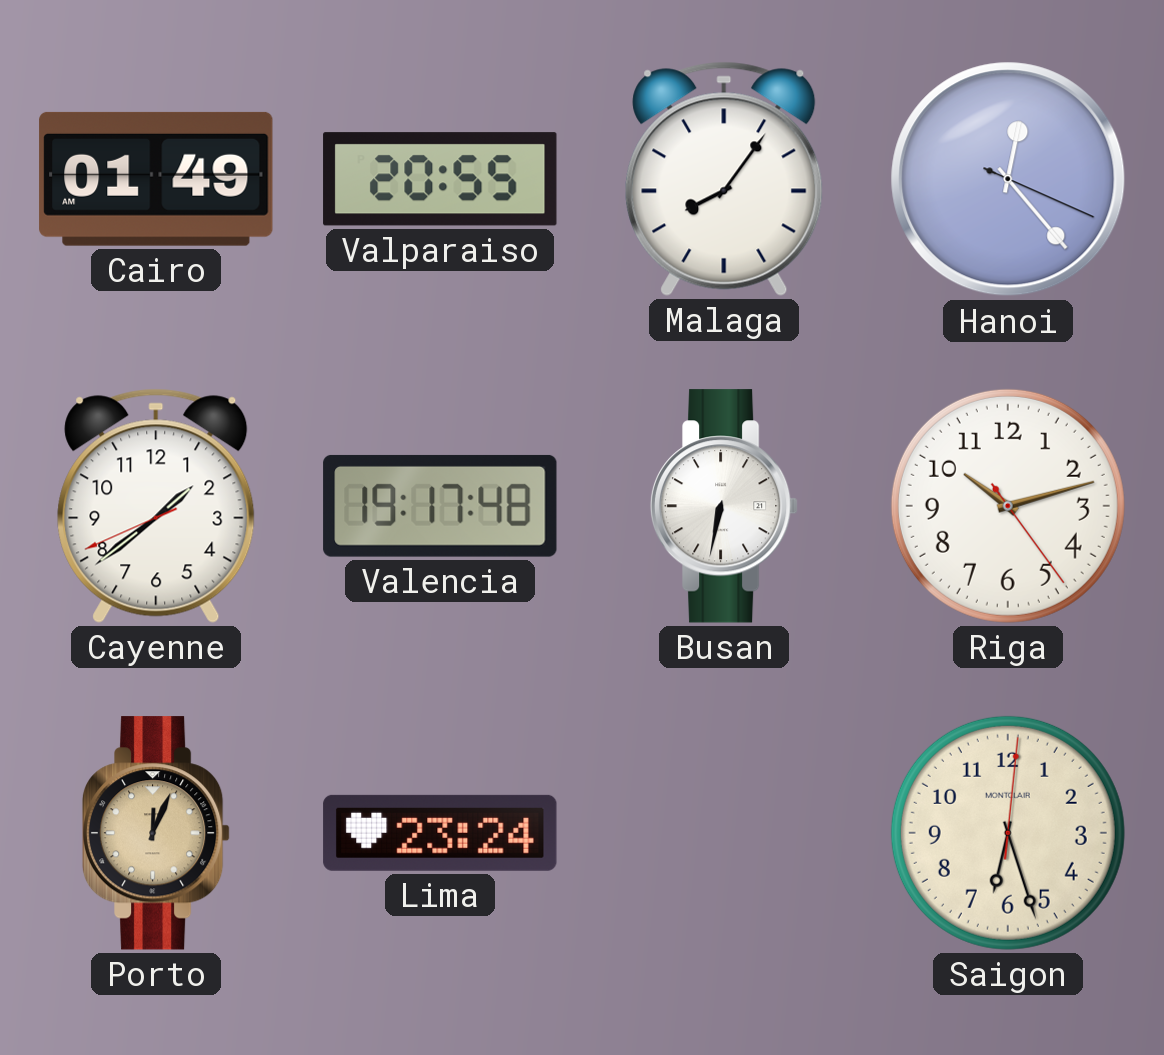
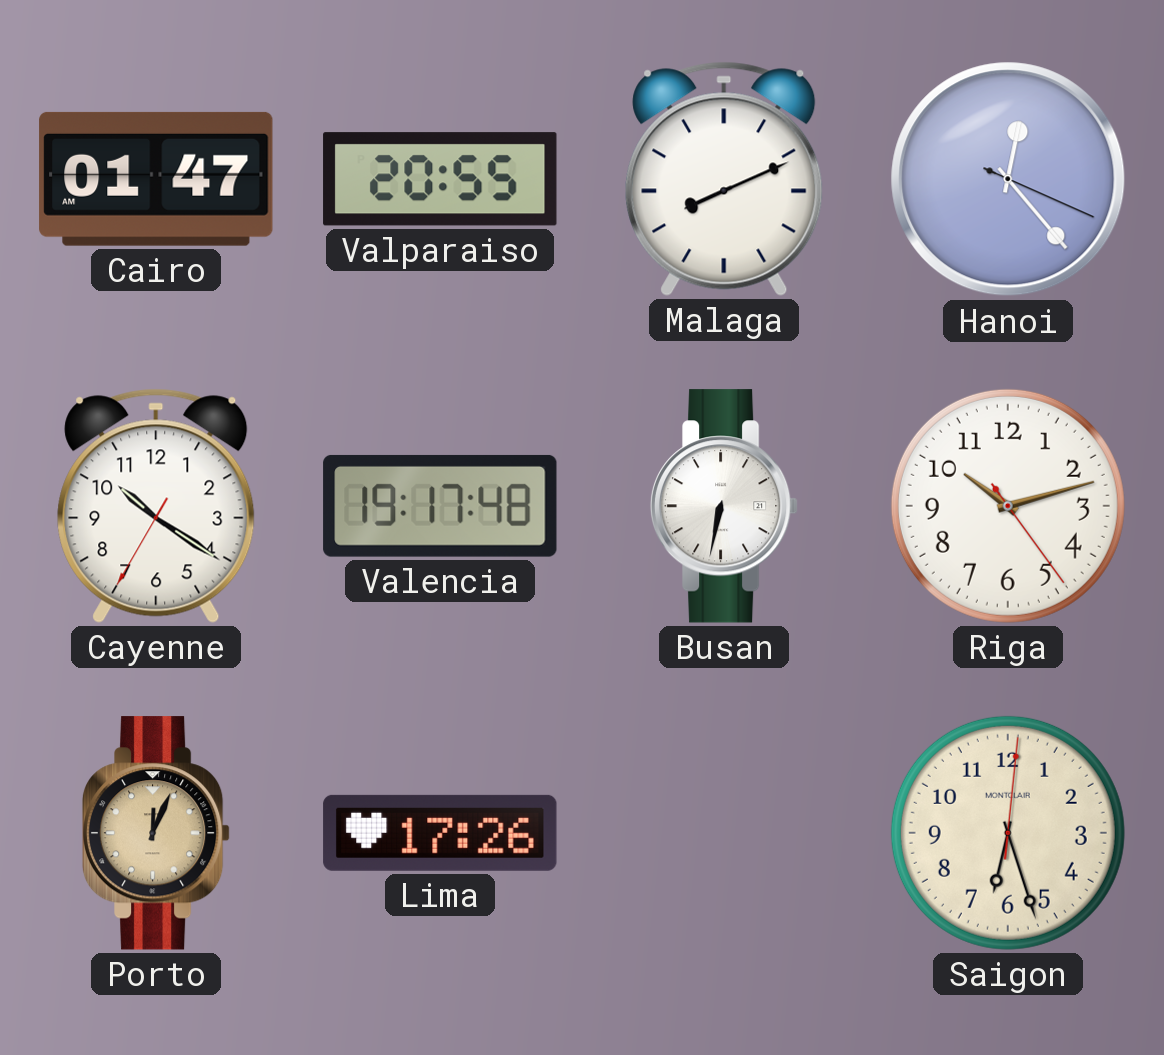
Cairo: 01:49 -> 01:47
Malaga: 8:06 -> 8:11
Cayenne: 1:38 -> 10:20
Lima: 23:24 -> 17:26
